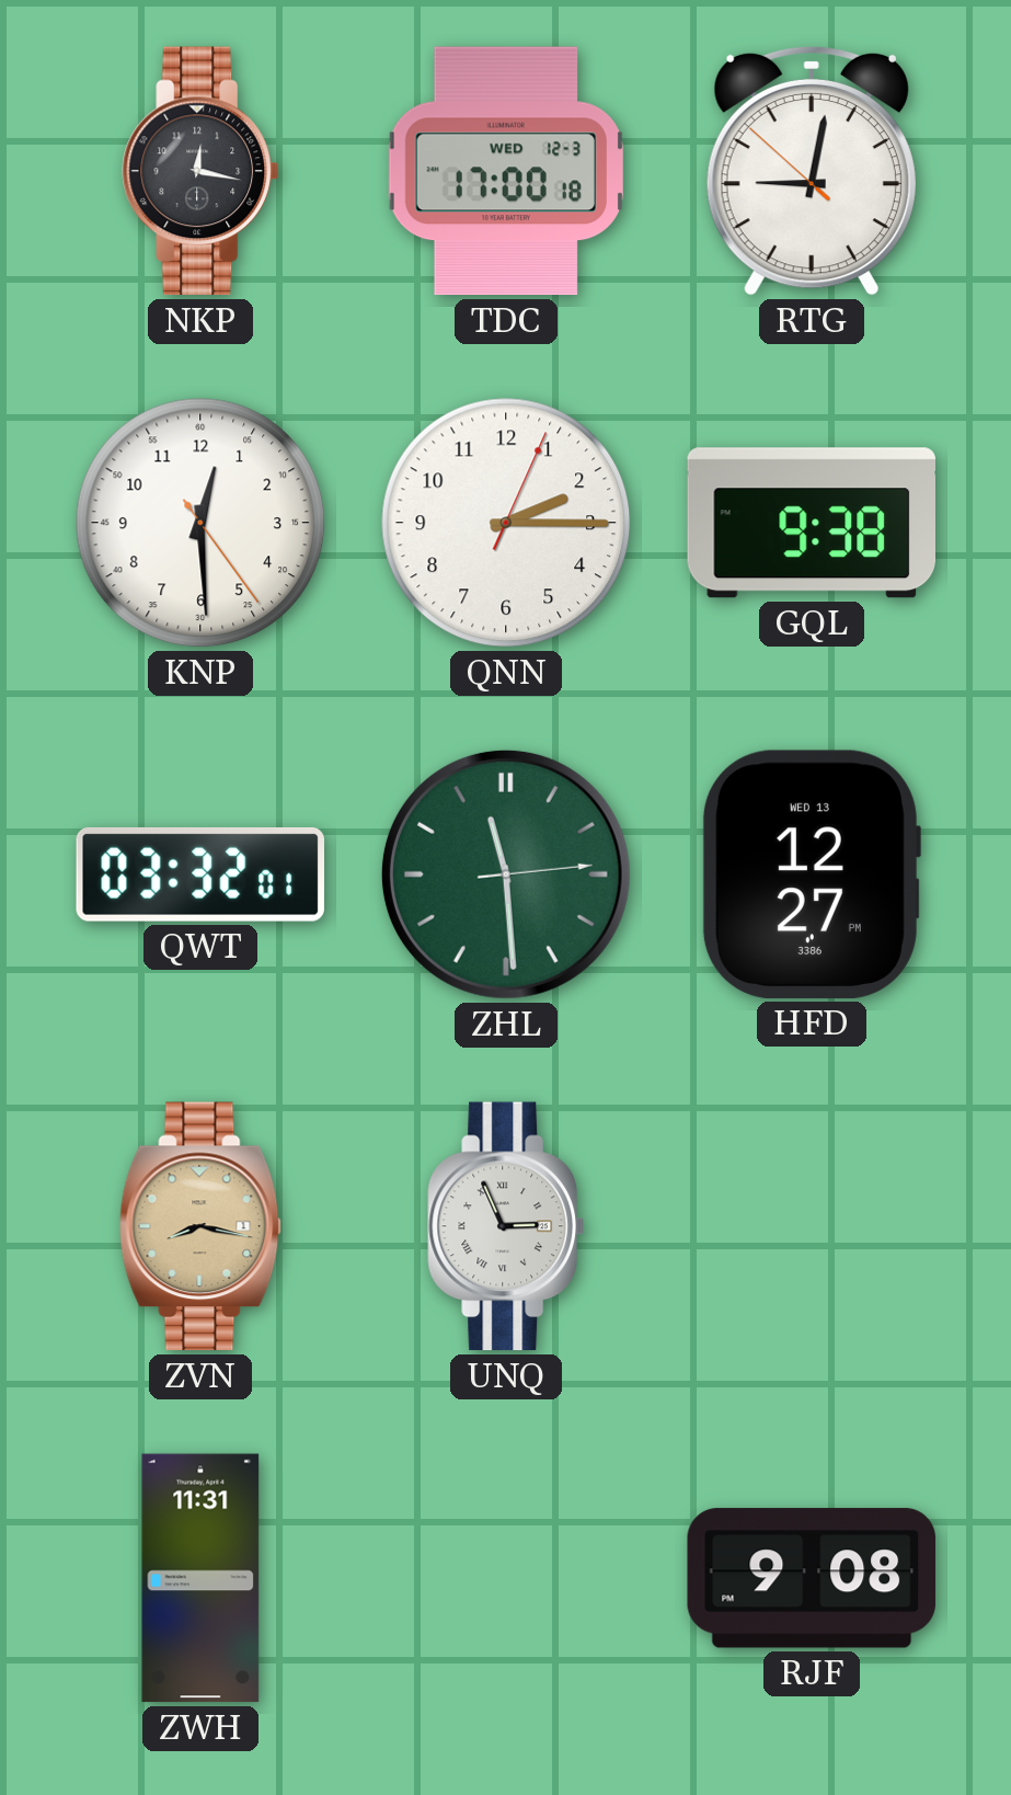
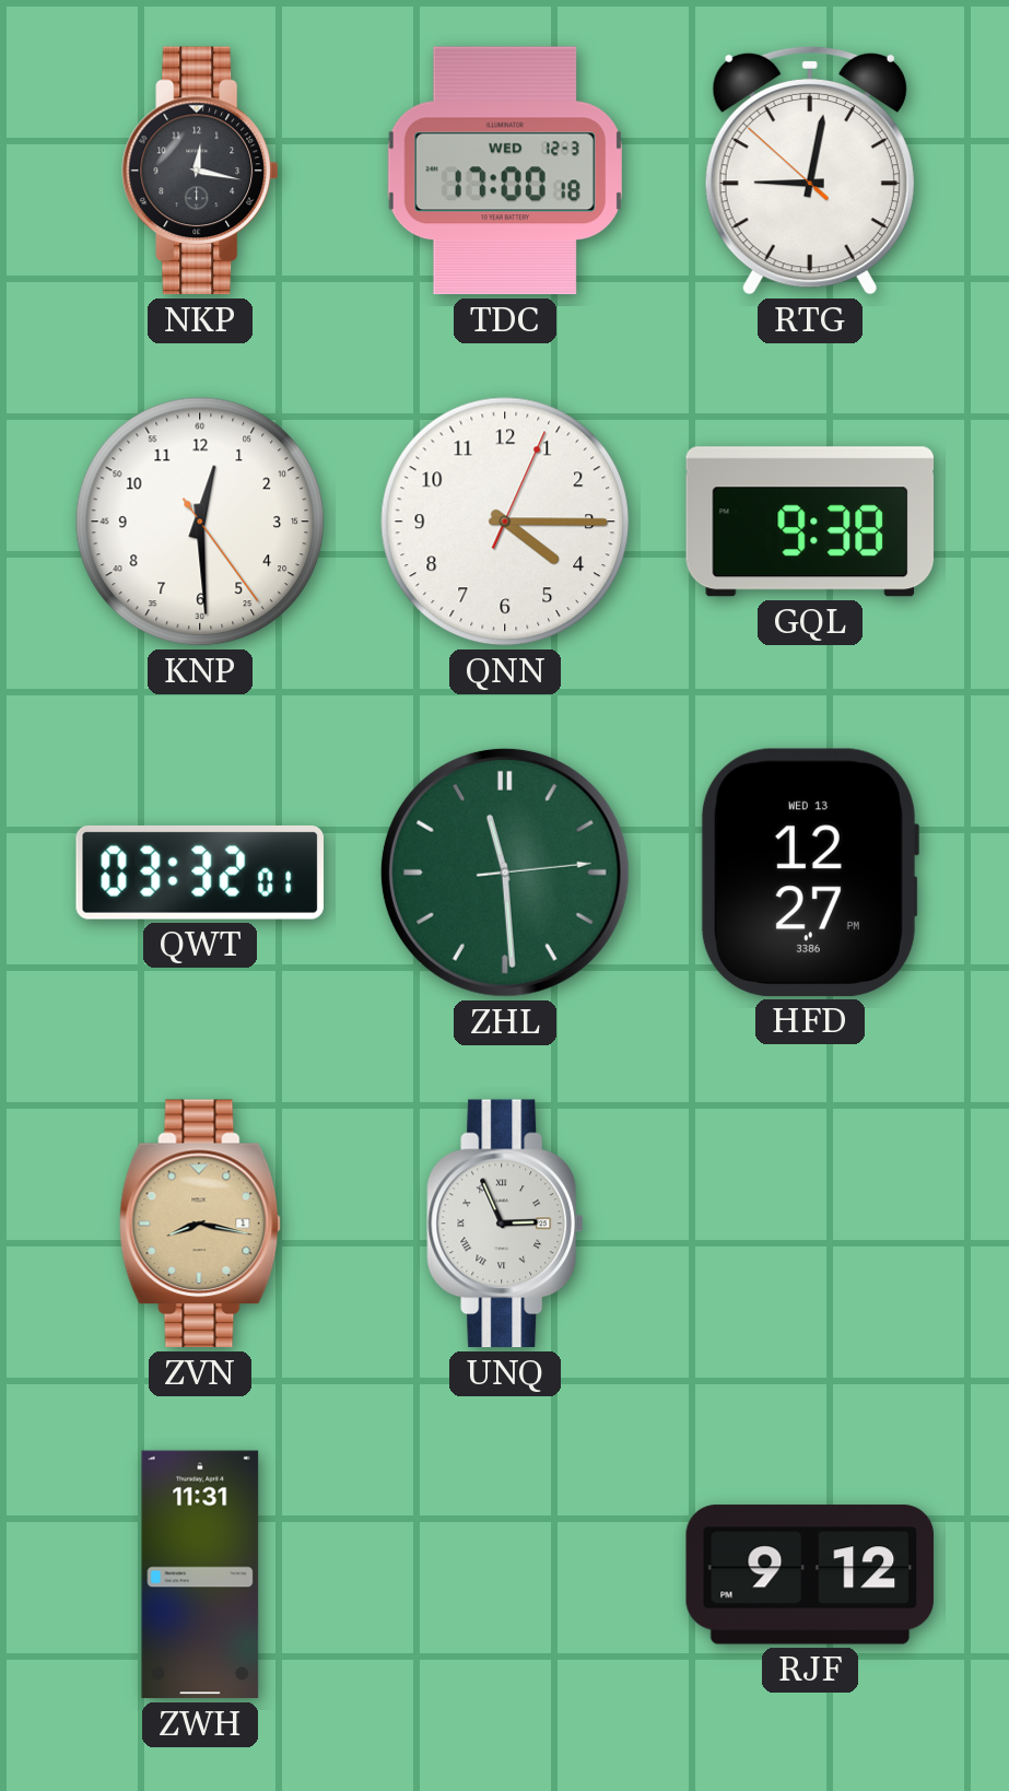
QNN: 2:15 -> 4:15
RJF: 9:08 -> 9:12
